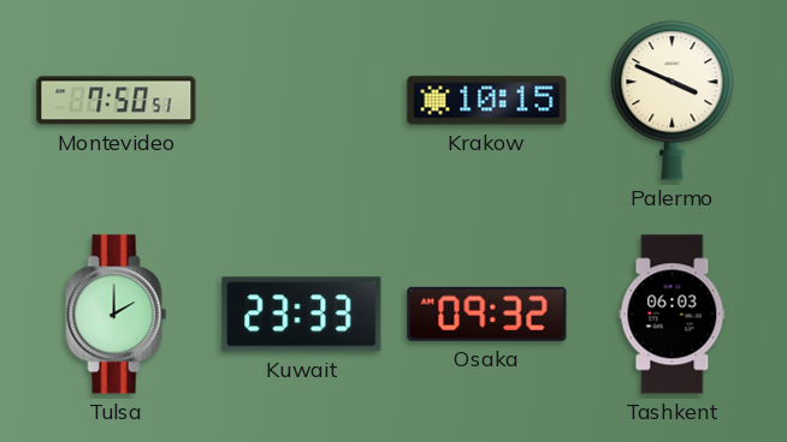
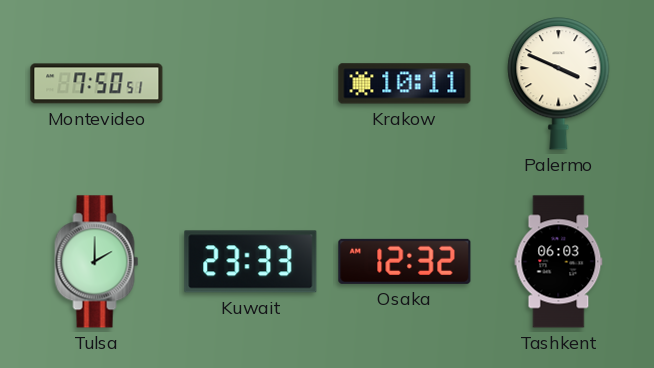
Krakow: 10:15 -> 10:11
Osaka: 09:32 -> 12:32
